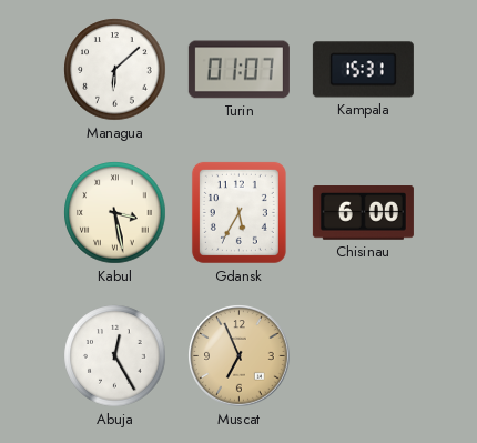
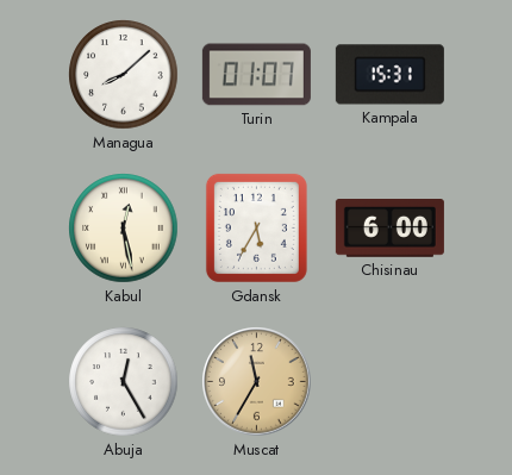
Managua: 6:08 -> 8:08
Kabul: 3:28 -> 12:28
Muscat: 6:56 -> 11:35
